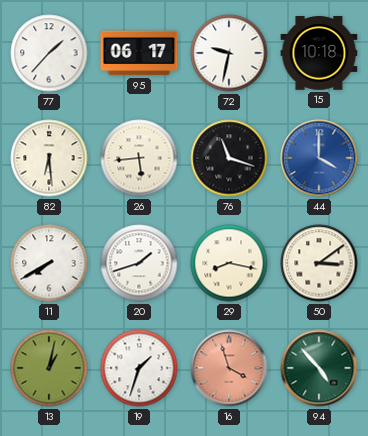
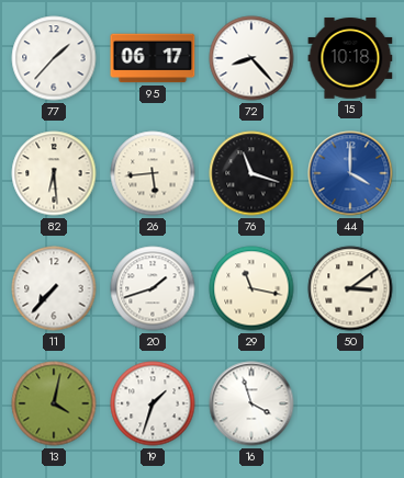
72: 9:32 -> 8:23
11: 7:40 -> 7:37
29: 8:17 -> 11:17
13: 1:02 -> 4:02
16 dial: salmon -> white
94: 4:53 -> none
